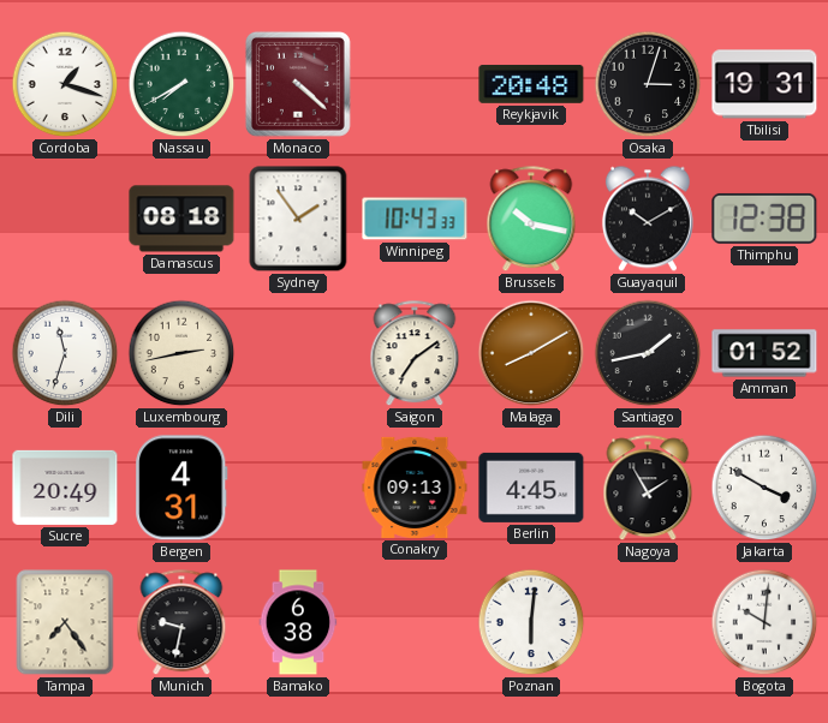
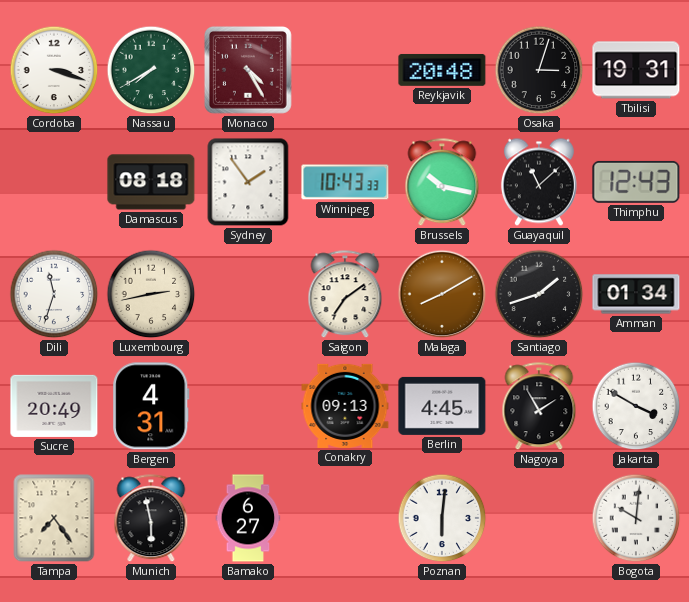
Cordoba: 1:18 -> 3:18
Monaco: 4:22 -> 4:25
Guayaquil: 10:10 -> 11:08
Thimphu: 12:38 -> 12:43
Santiago: 1:43 -> 1:42
Amman: 01:52 -> 01:34
Munich: 9:32 -> 5:58
Bamako: 6:38 -> 6:27
